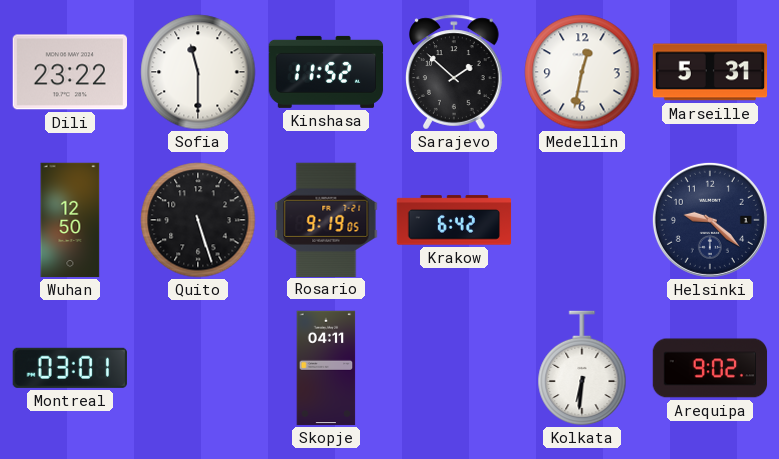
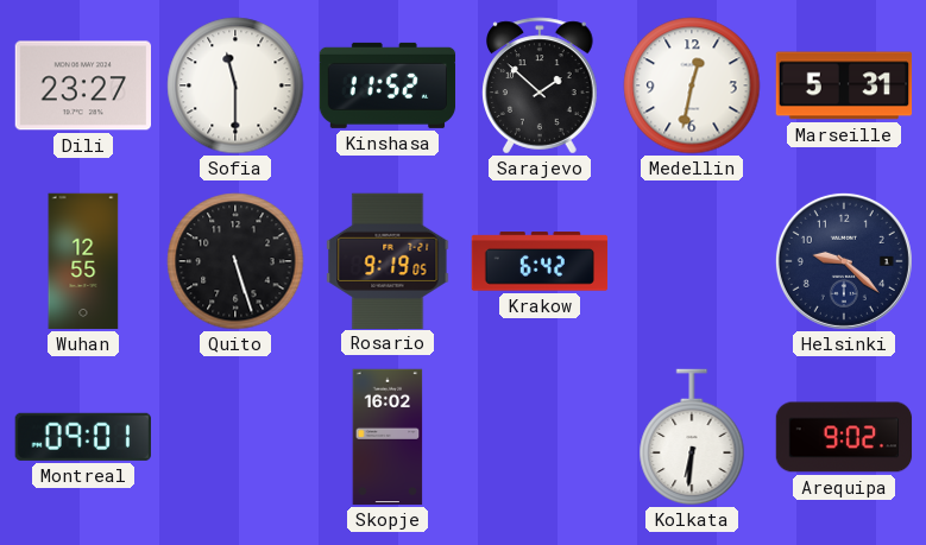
Dili: 23:22 -> 23:27
Wuhan: 12:50 -> 12:55
Montreal: 03:01 -> 09:01
Skopje: 04:11 -> 16:02
